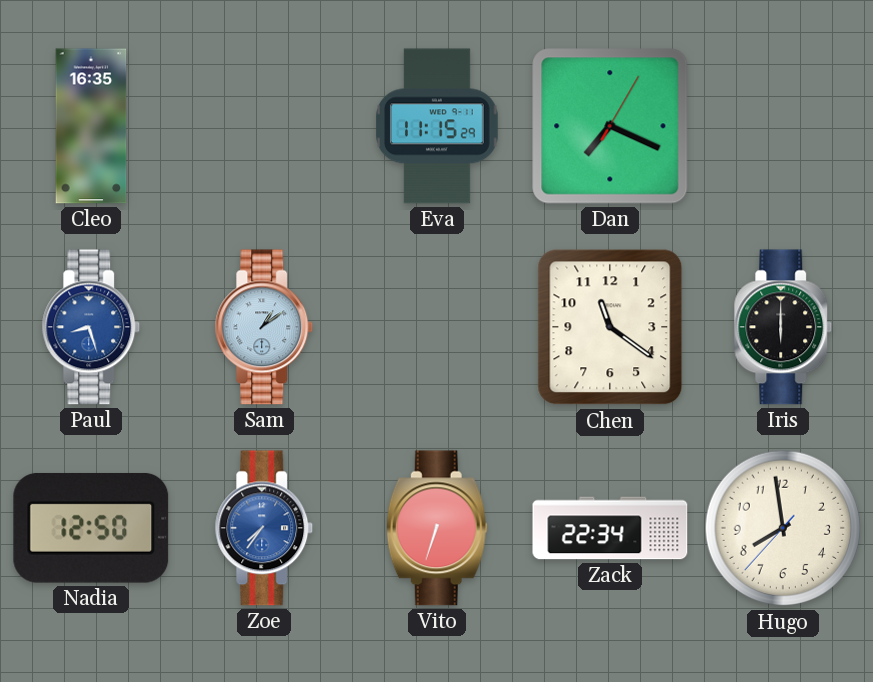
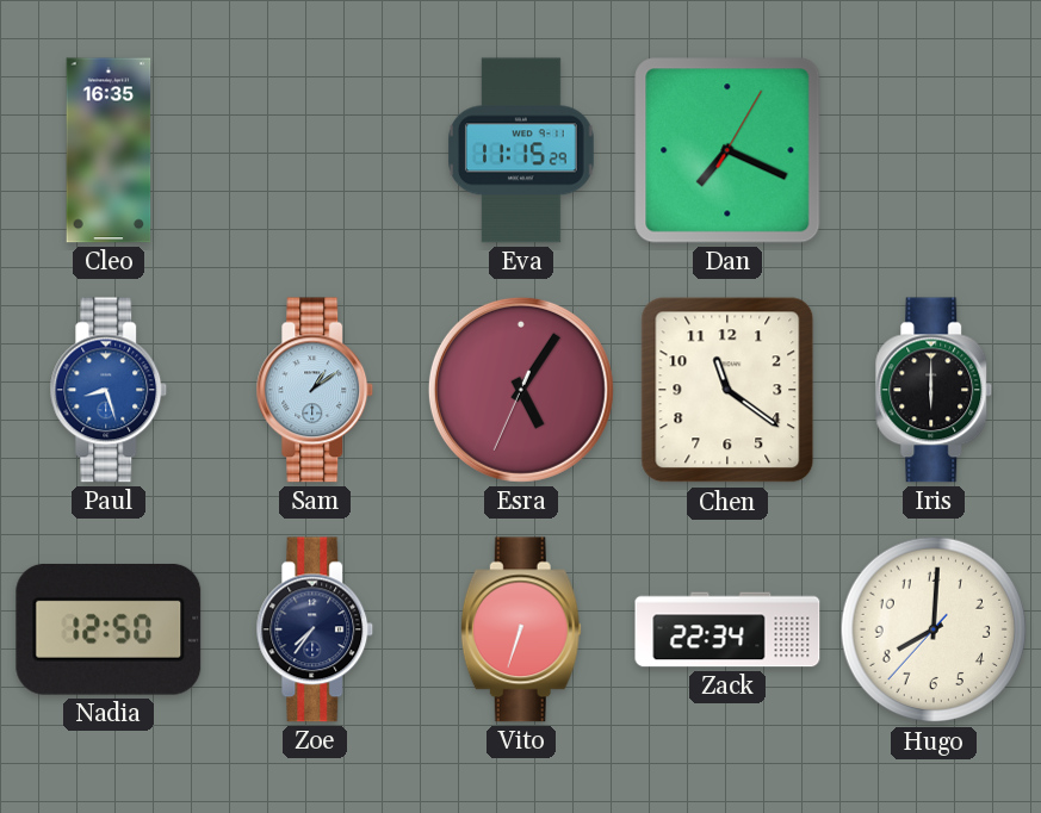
Esra: none -> 5:05
Zoe dial: blue -> navy
Hugo: 7:58 -> 8:00
